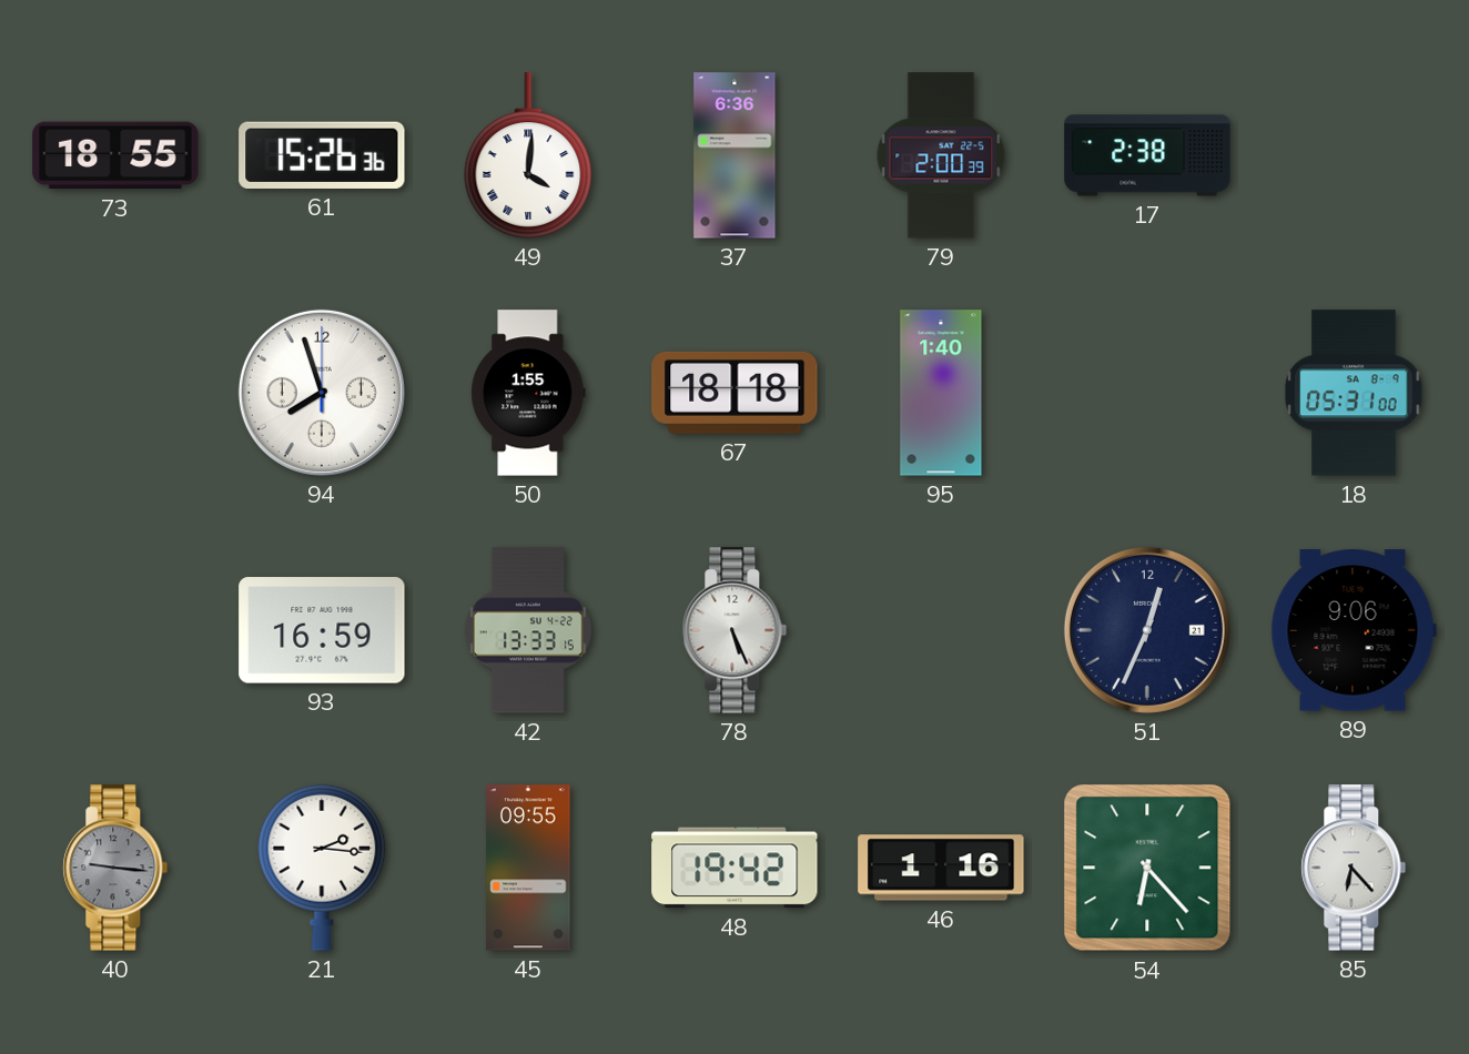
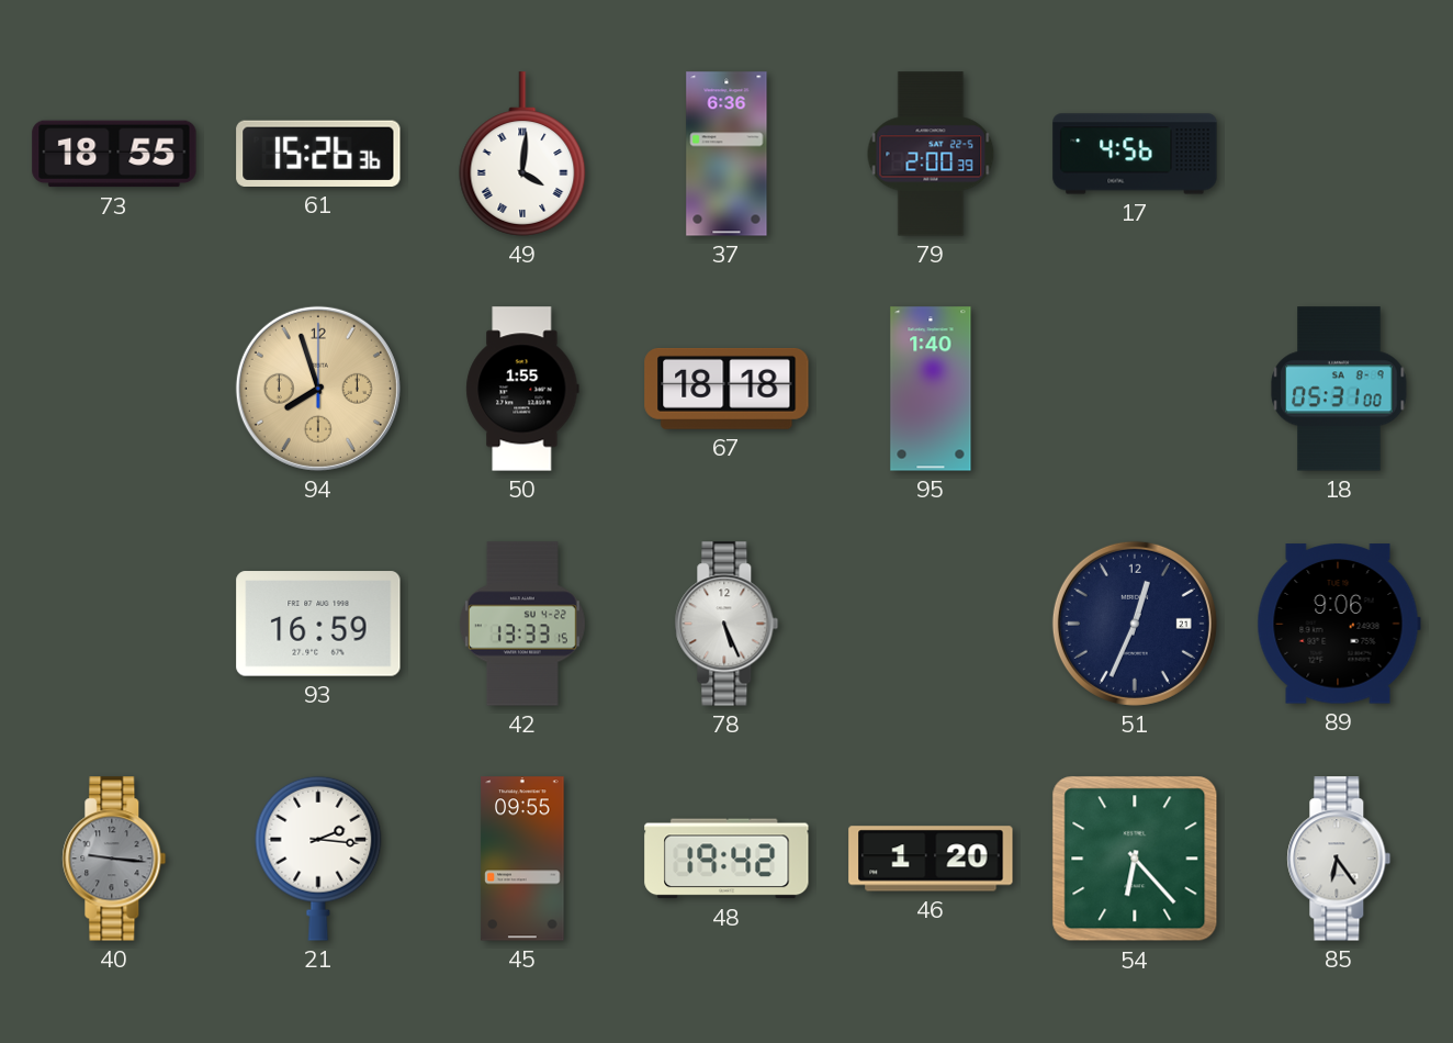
17: 2:38 -> 4:56
94 dial: white -> champagne
46: 1:16 -> 1:20
85: 6:23 -> 6:24
